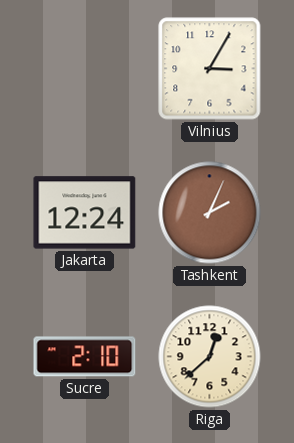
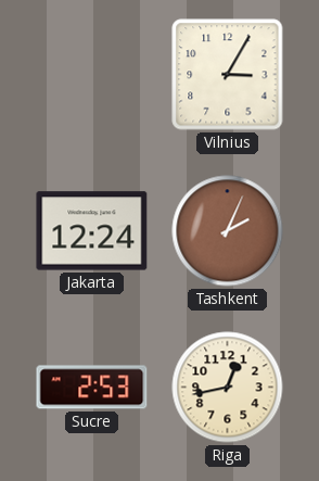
Sucre: 2:10 -> 2:53
Riga: 12:38 -> 12:43
